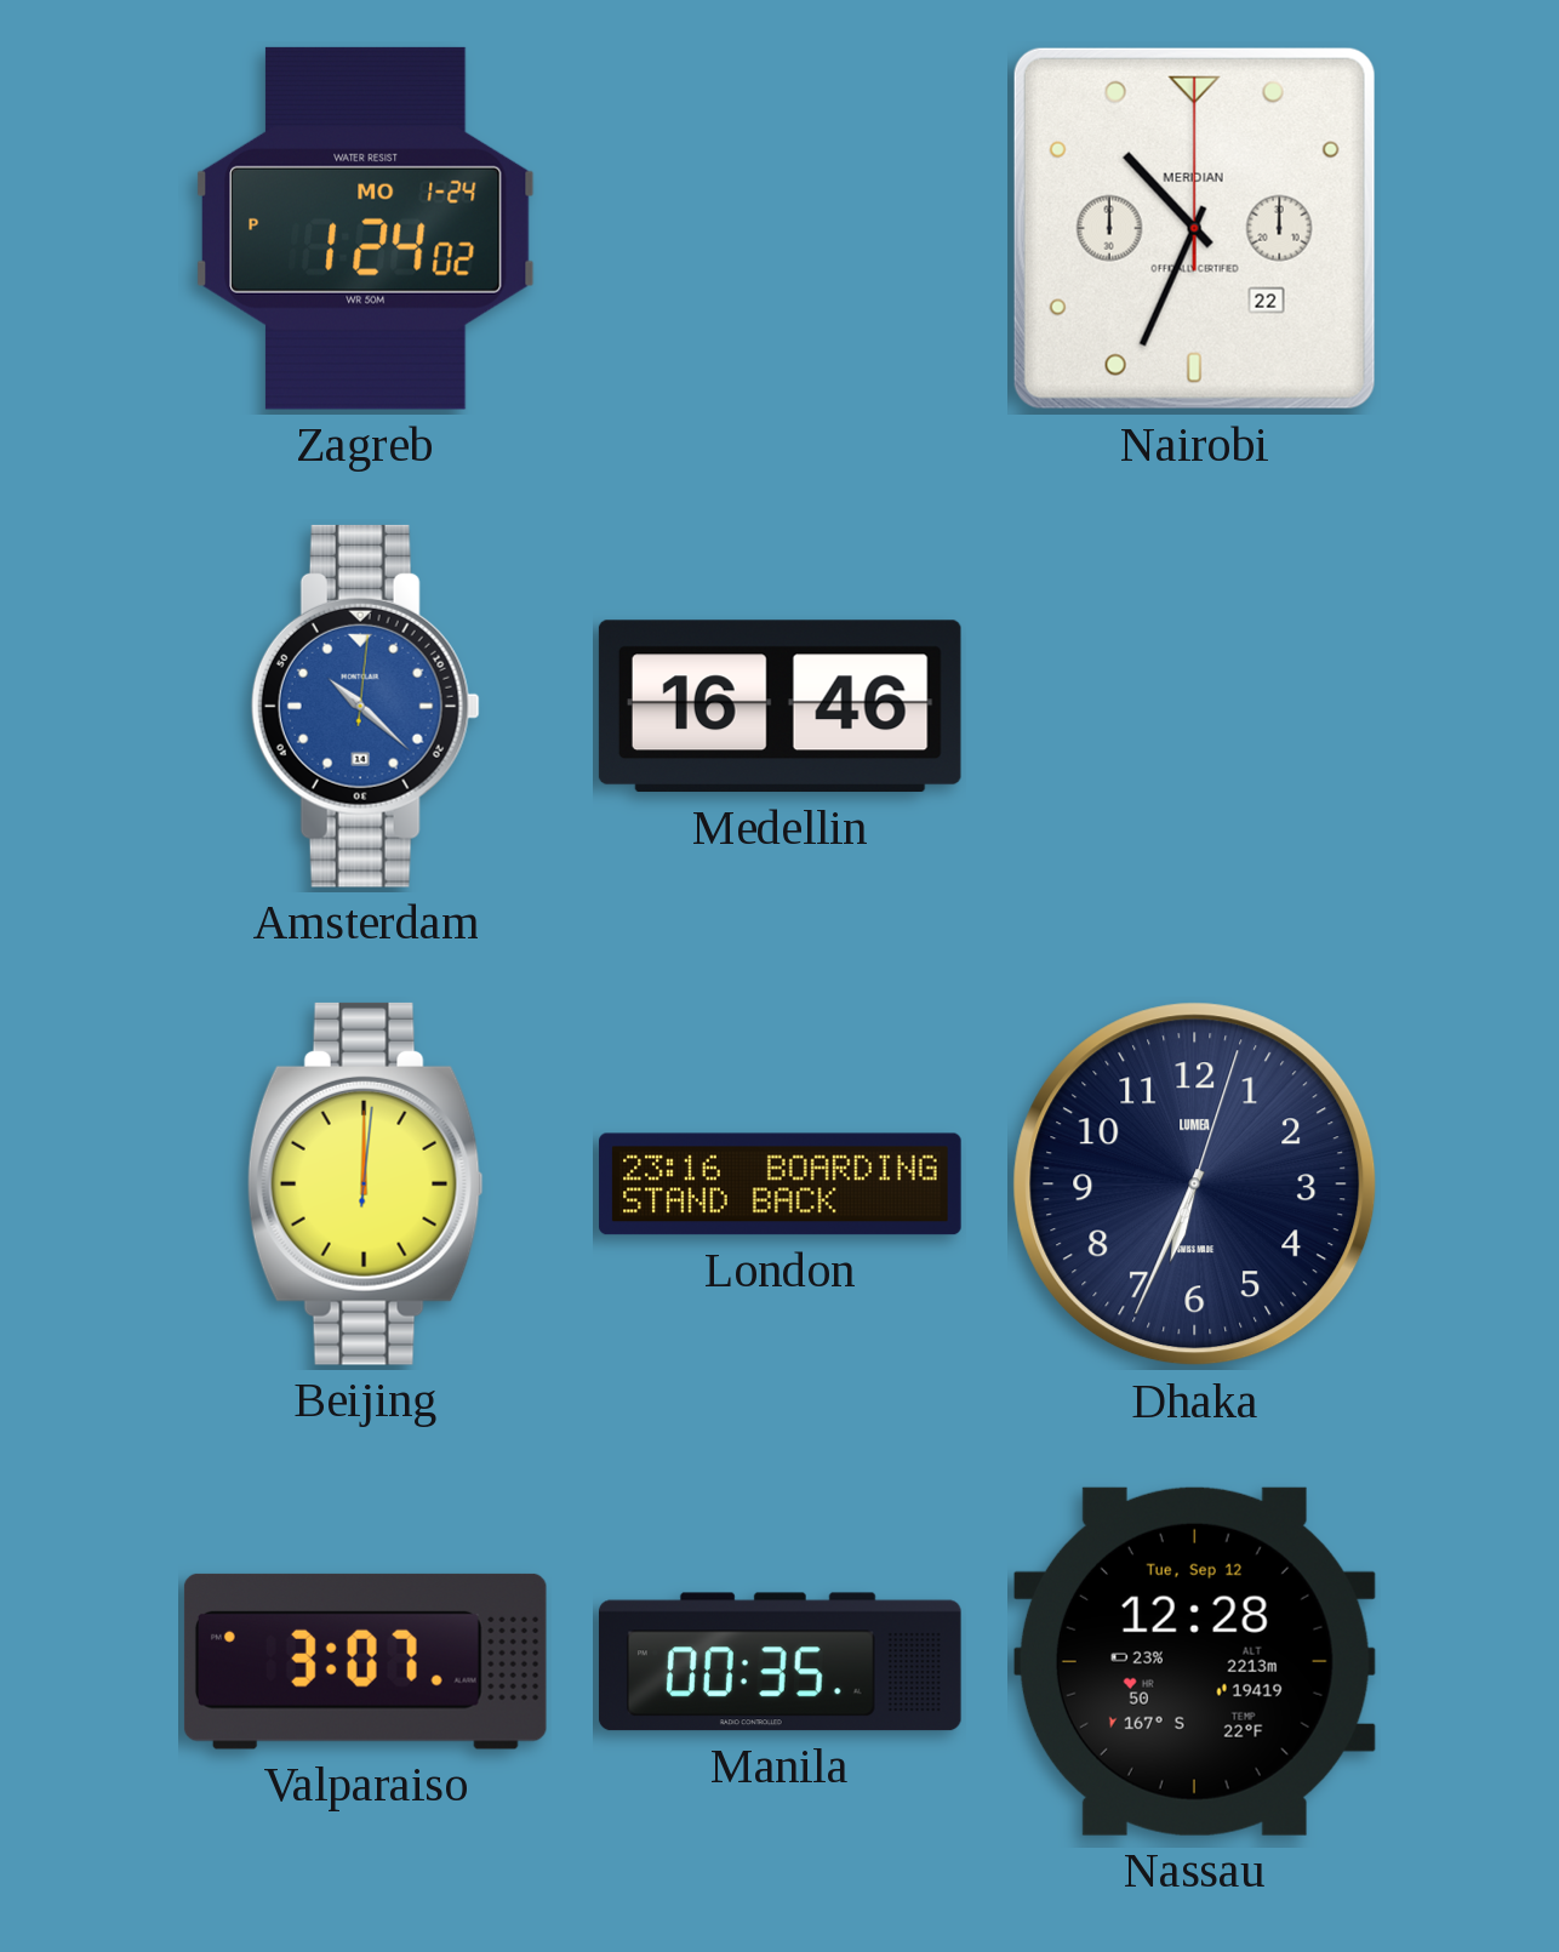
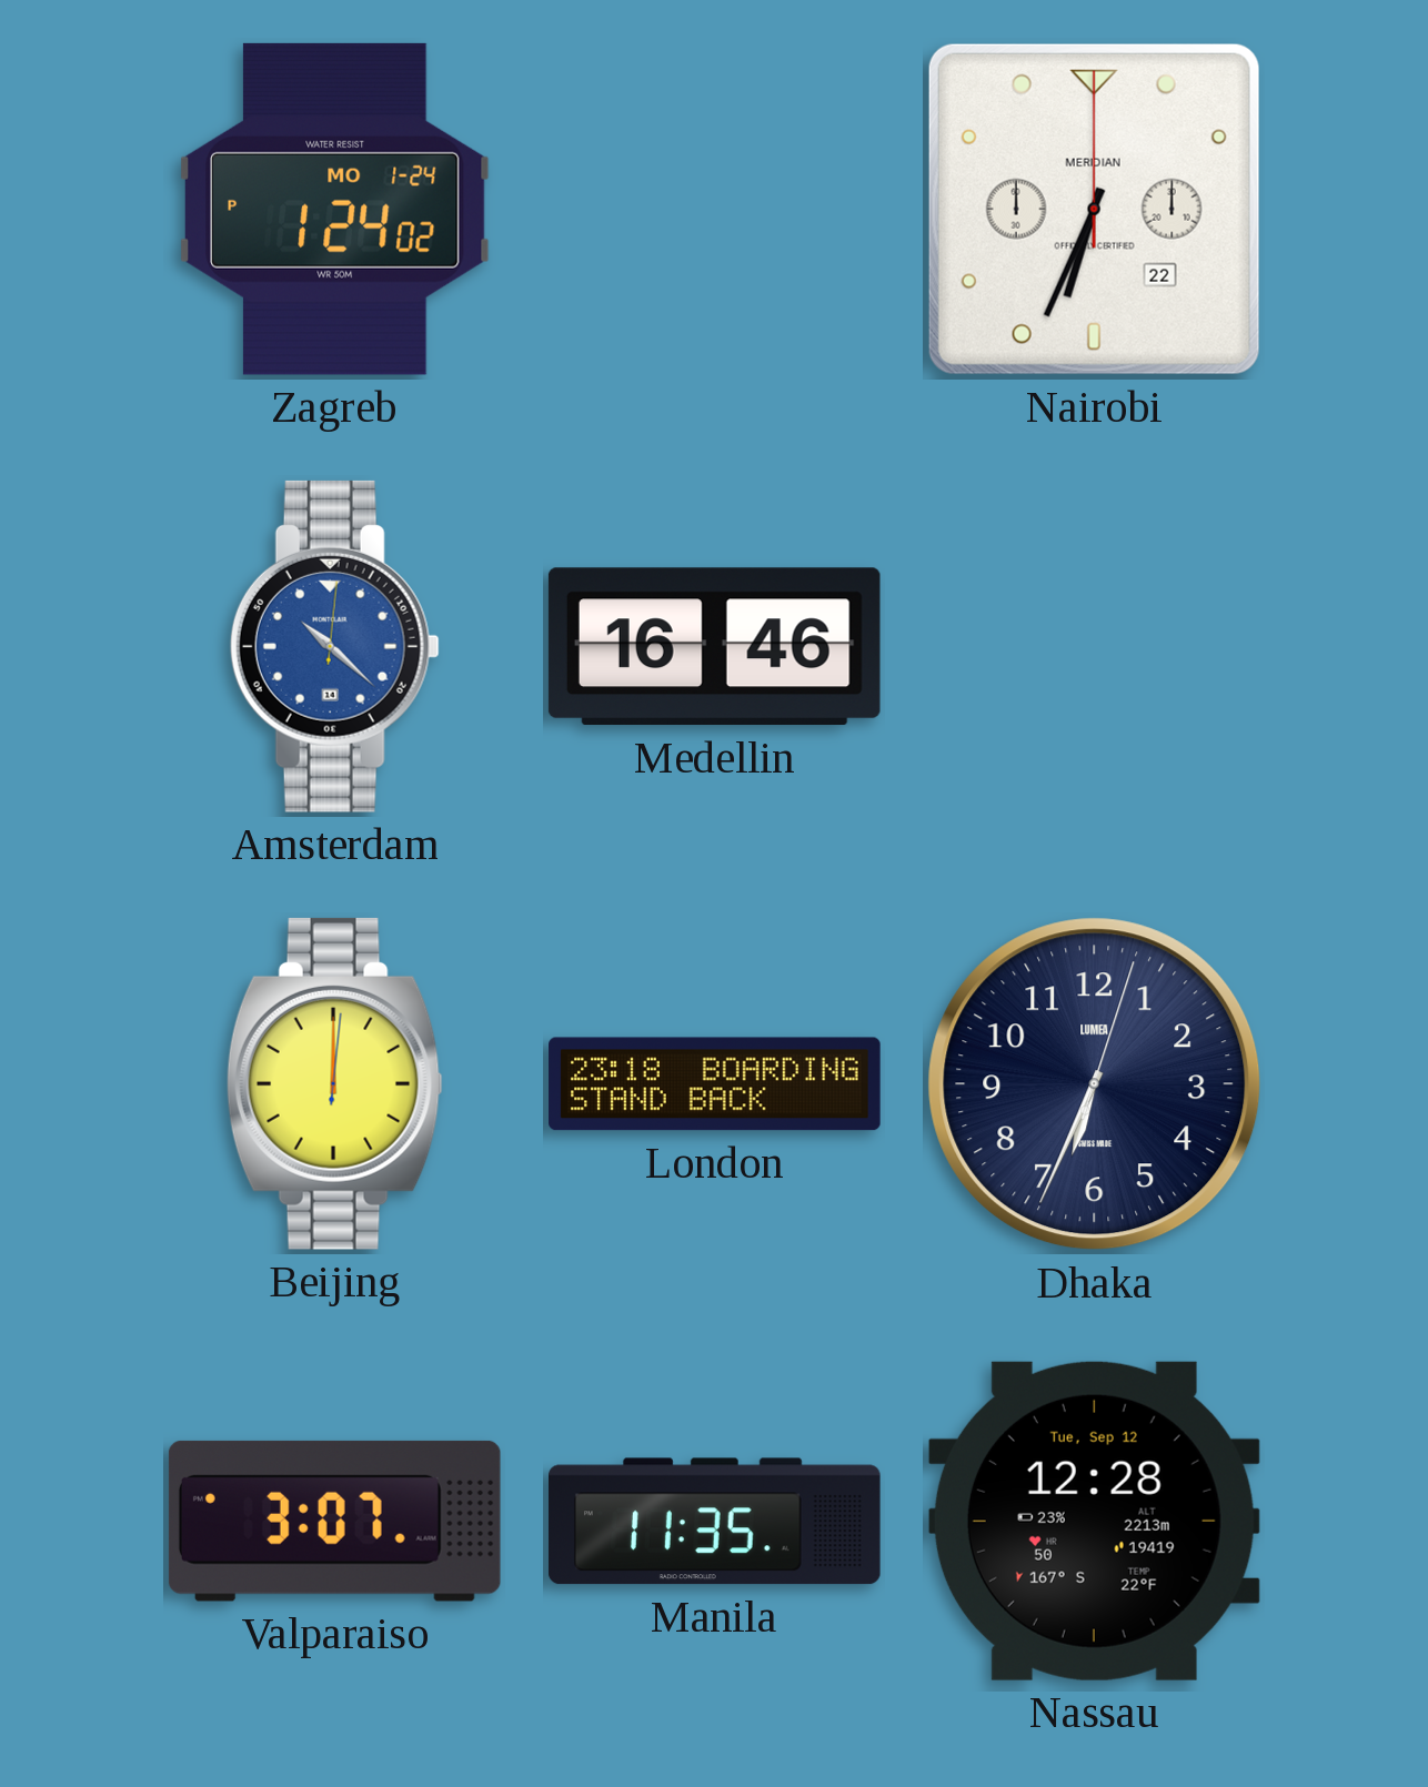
Nairobi: 10:34 -> 6:34
London: 23:16 -> 23:18
Manila: 00:35 -> 11:35
